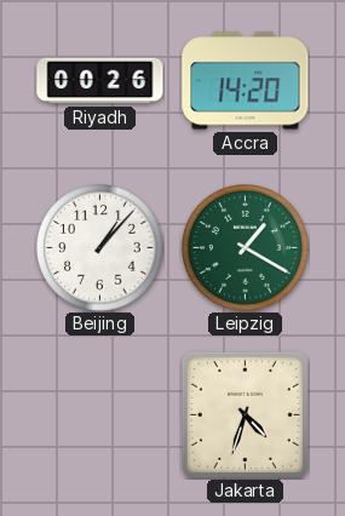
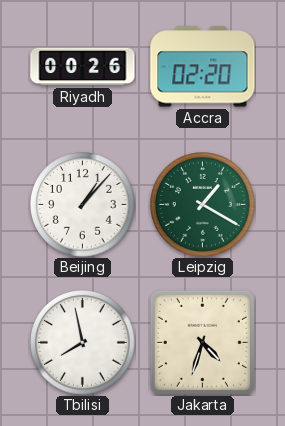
Accra: 14:20 -> 02:20
Tbilisi: none -> 7:58
